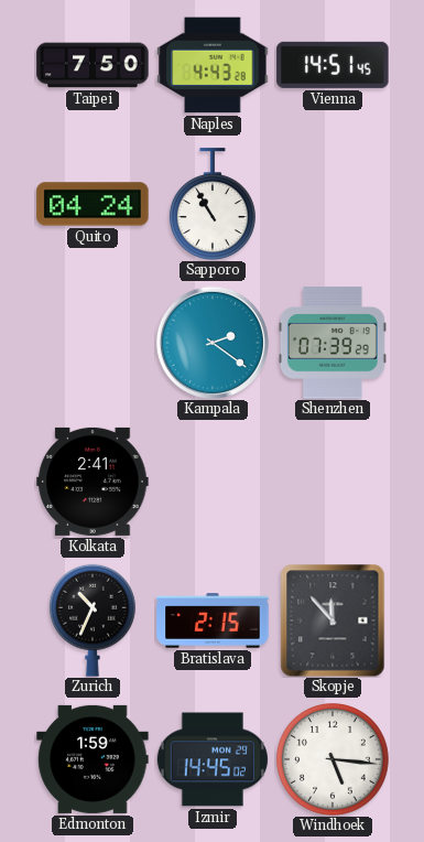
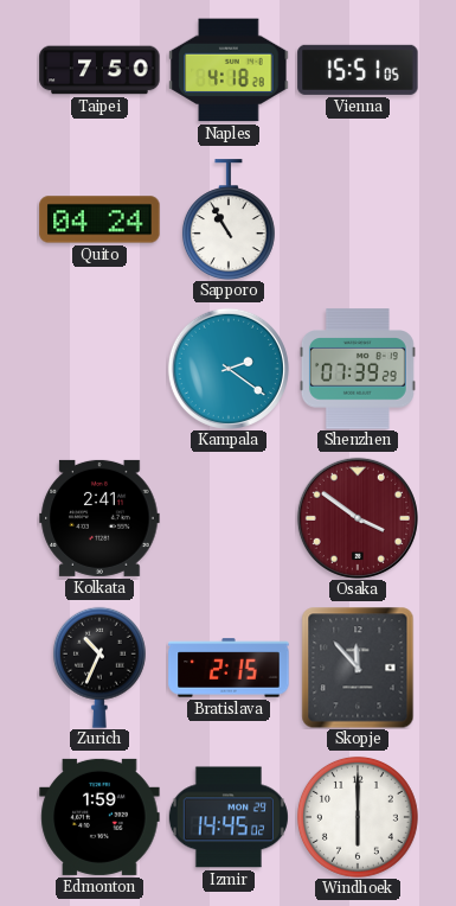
Naples: 4:43 -> 4:18
Vienna: 14:51 -> 15:51
Osaka: none -> 3:51
Windhoek: 5:16 -> 6:00
